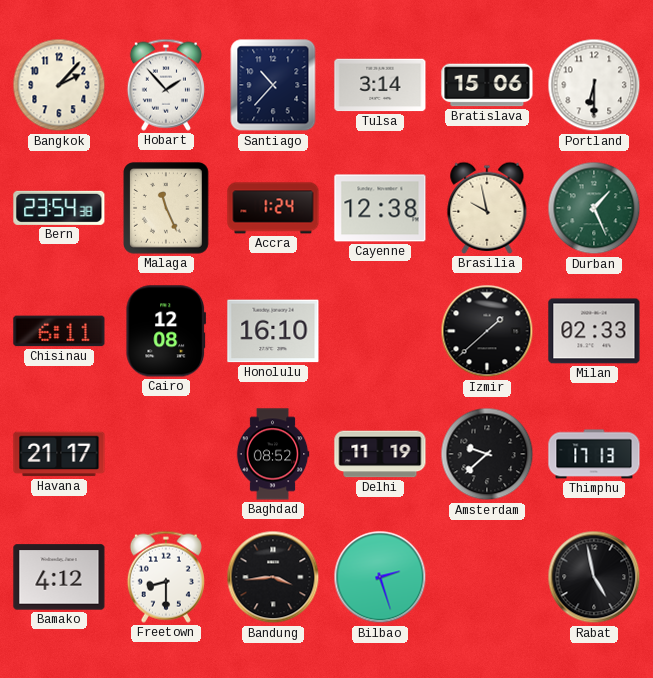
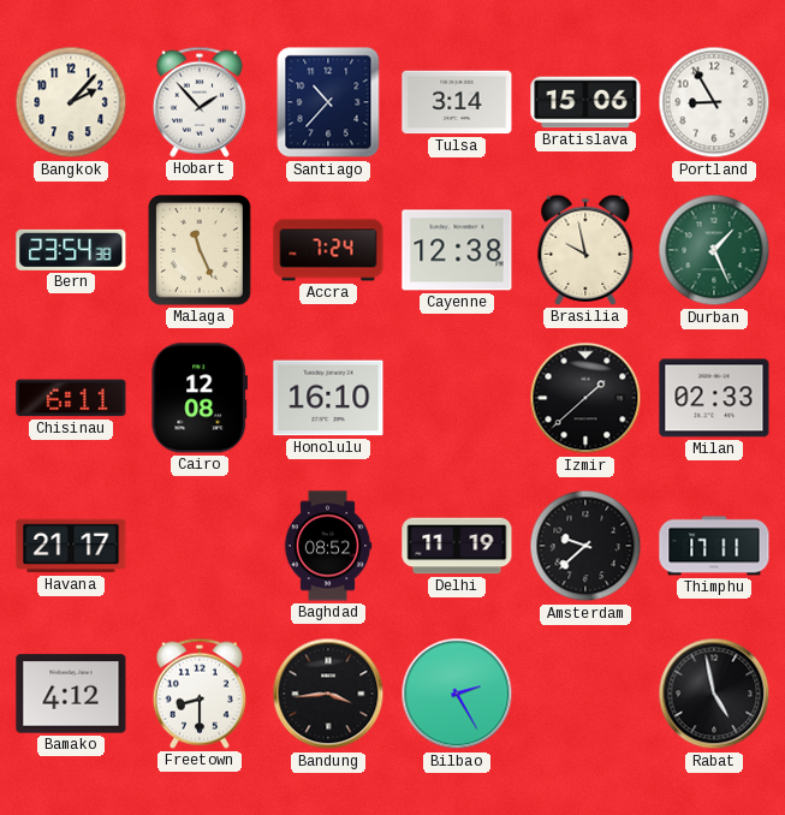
Portland: 6:30 -> 8:55
Accra: 1:24 -> 7:24
Thimphu: 17:13 -> 17:11
Bilbao: 2:27 -> 2:25
